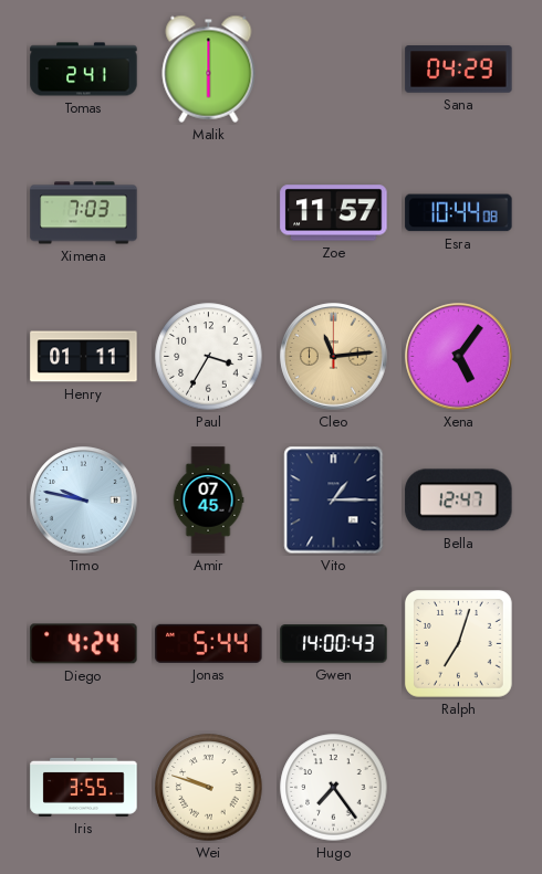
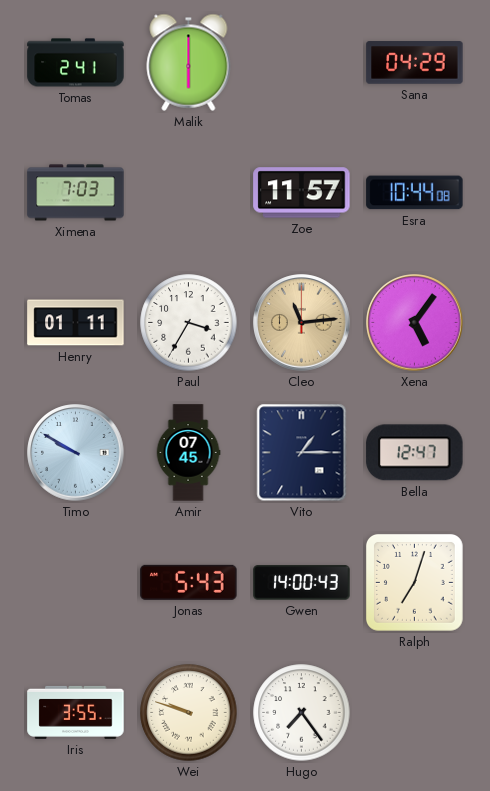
Timo: 9:47 -> 9:50
Diego: 4:24 -> none
Jonas: 5:44 -> 5:43
